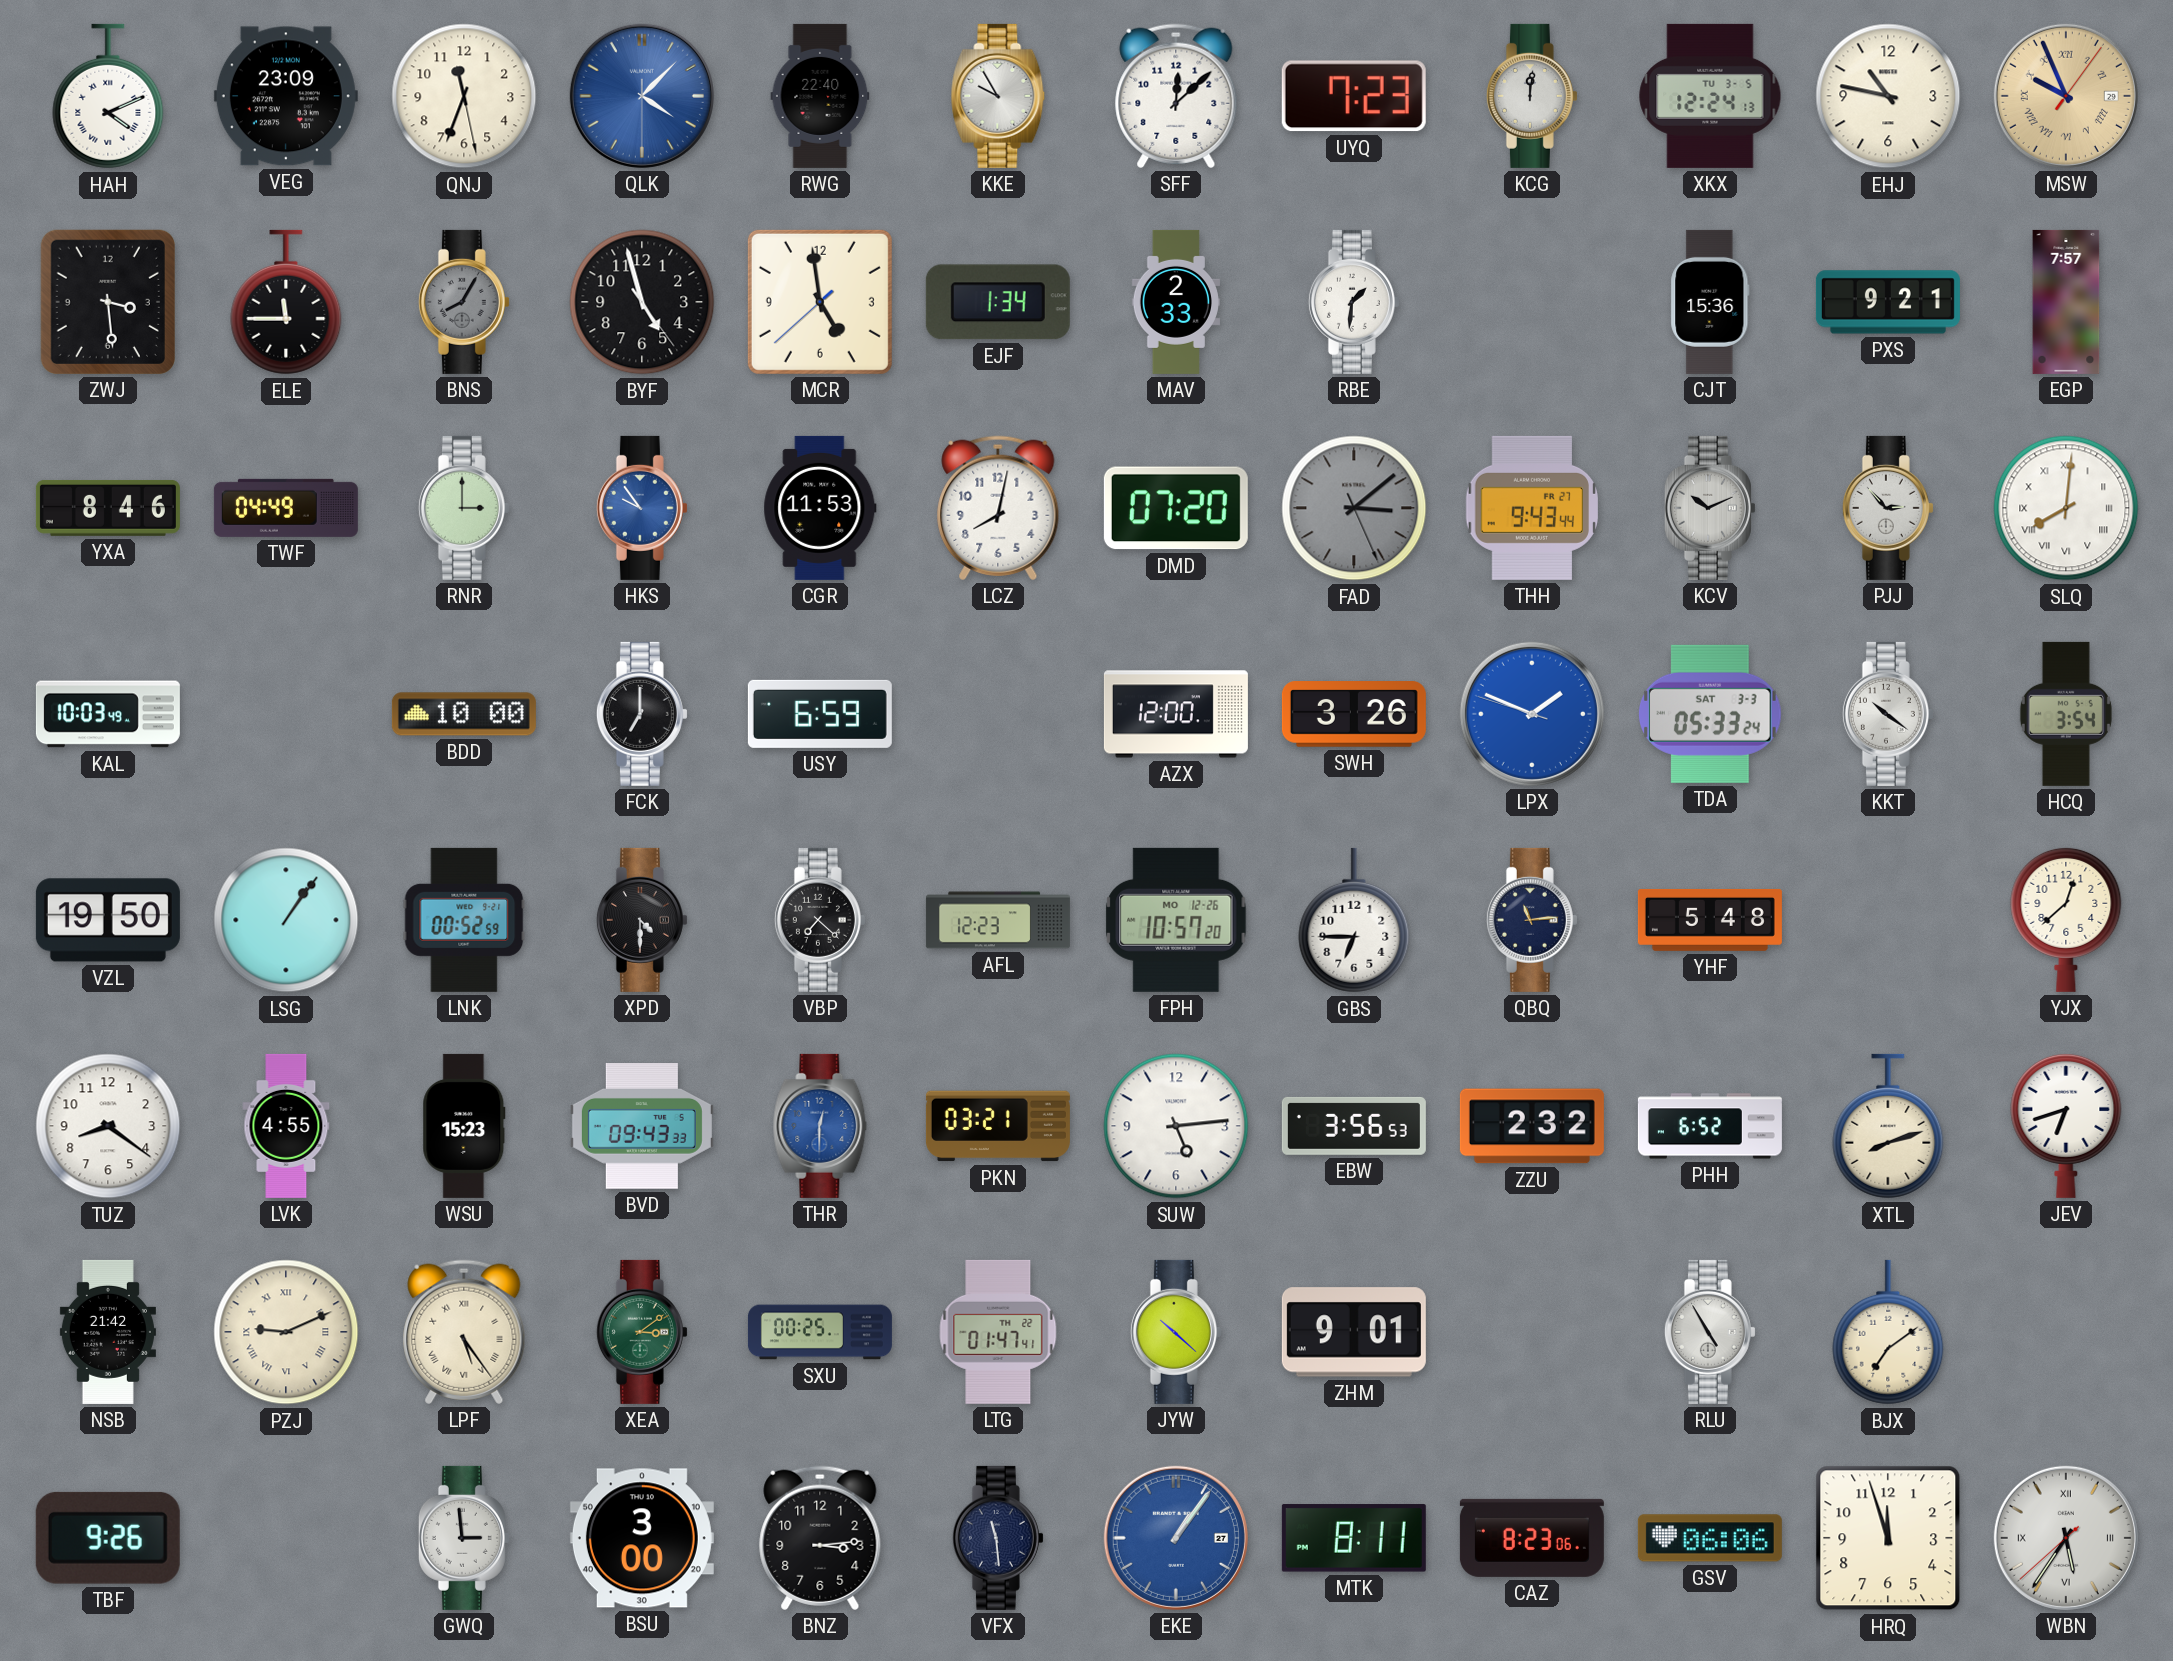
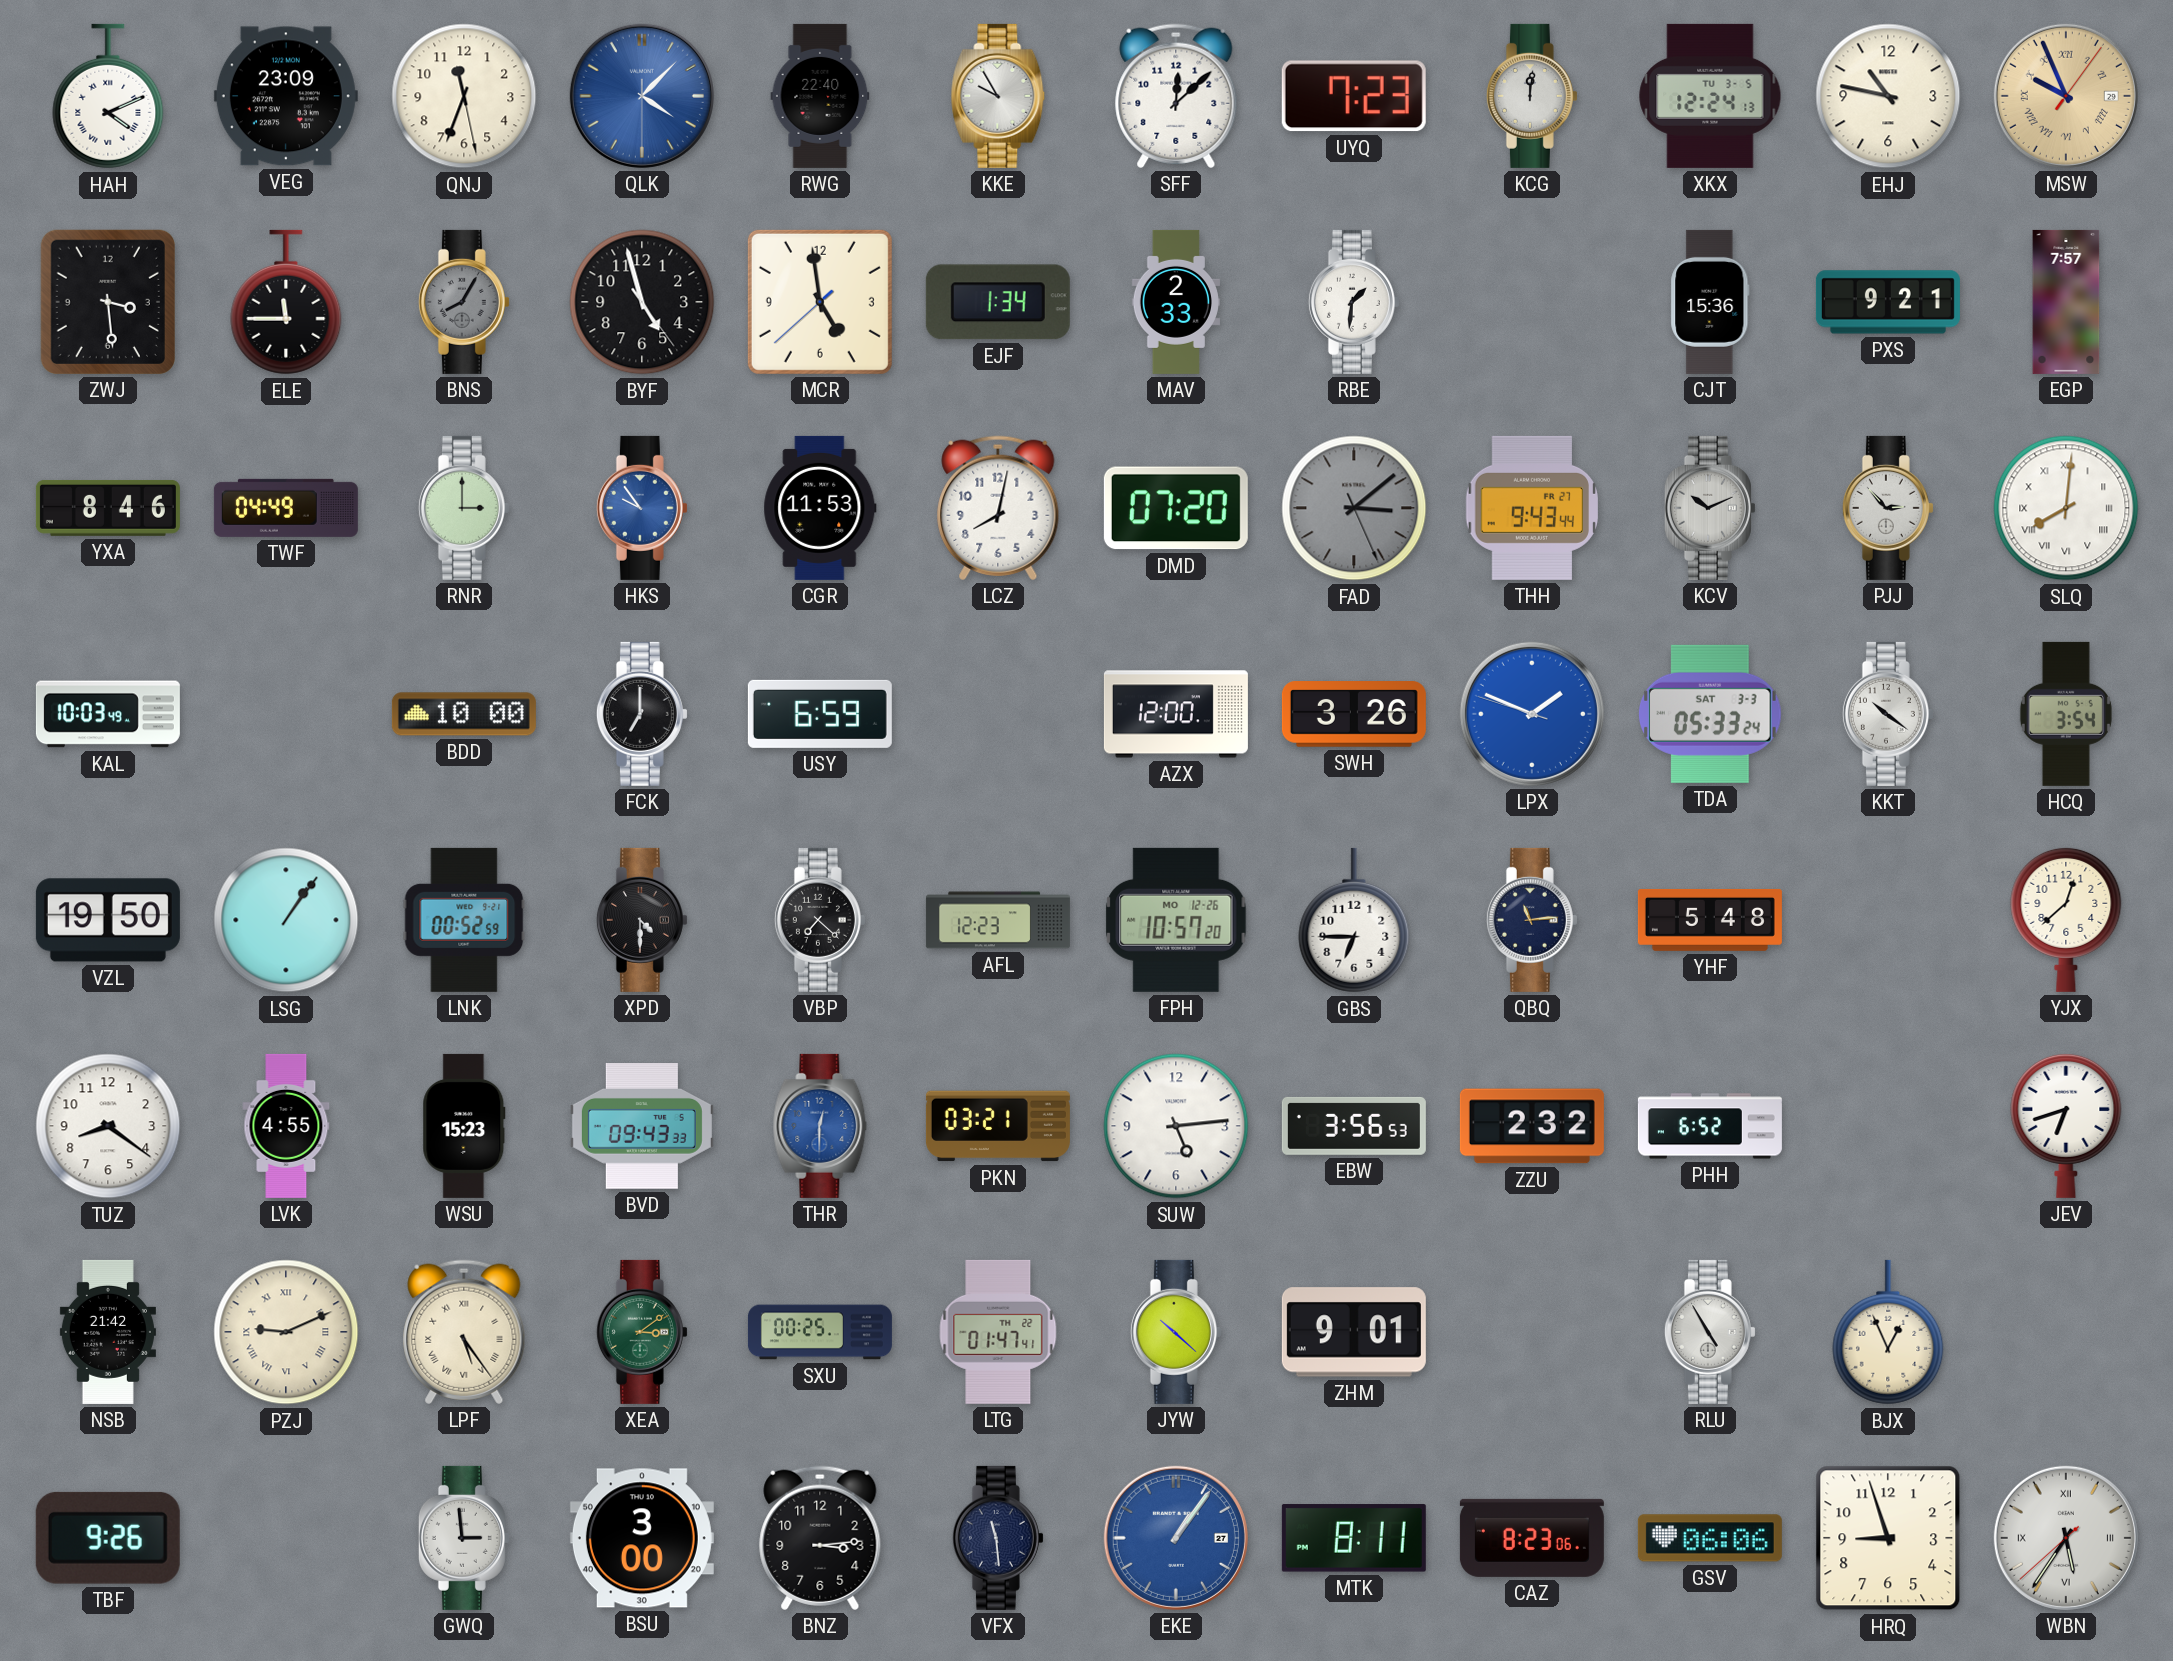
XTL: 8:12 -> none
BJX: 7:09 -> 12:56
HRQ: 11:57 -> 8:57
